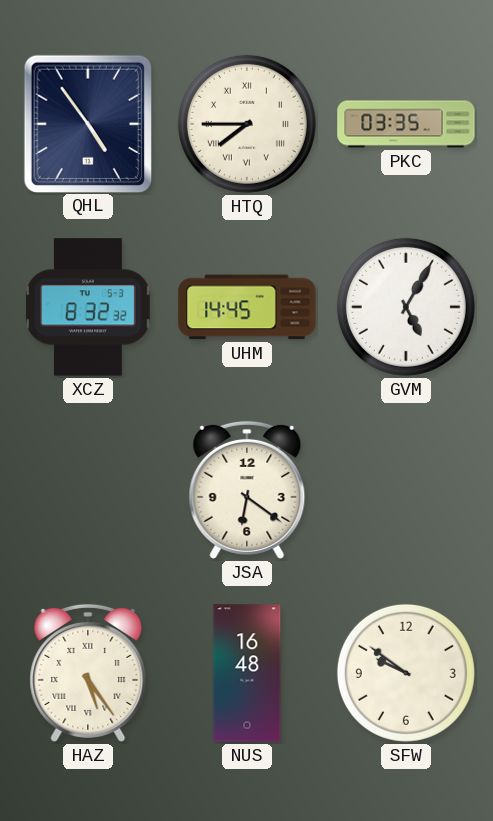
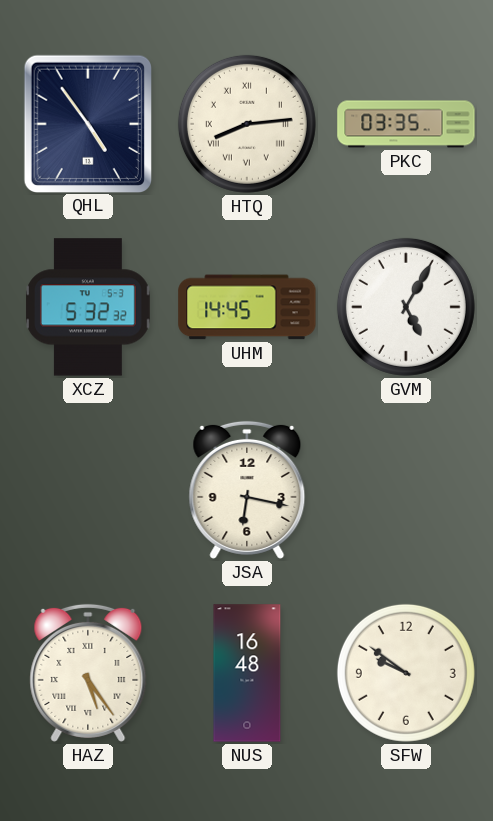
HTQ: 7:45 -> 8:14
XCZ: 8:32 -> 5:32
JSA: 6:21 -> 6:17
